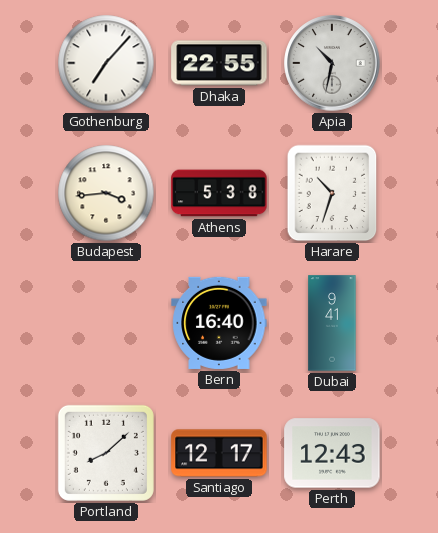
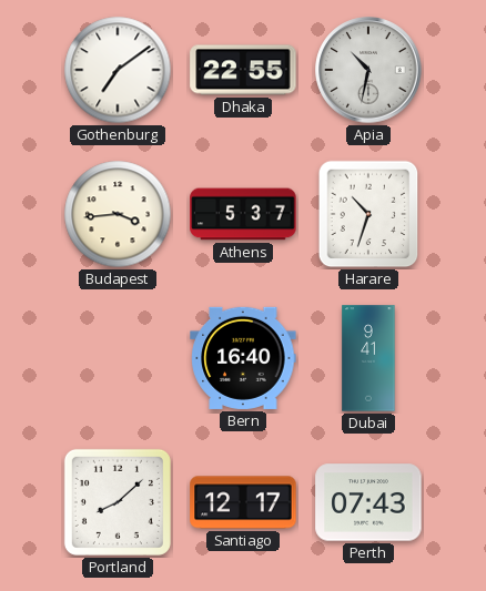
Gothenburg: 7:07 -> 7:09
Athens: 5:38 -> 5:37
Perth: 12:43 -> 07:43
